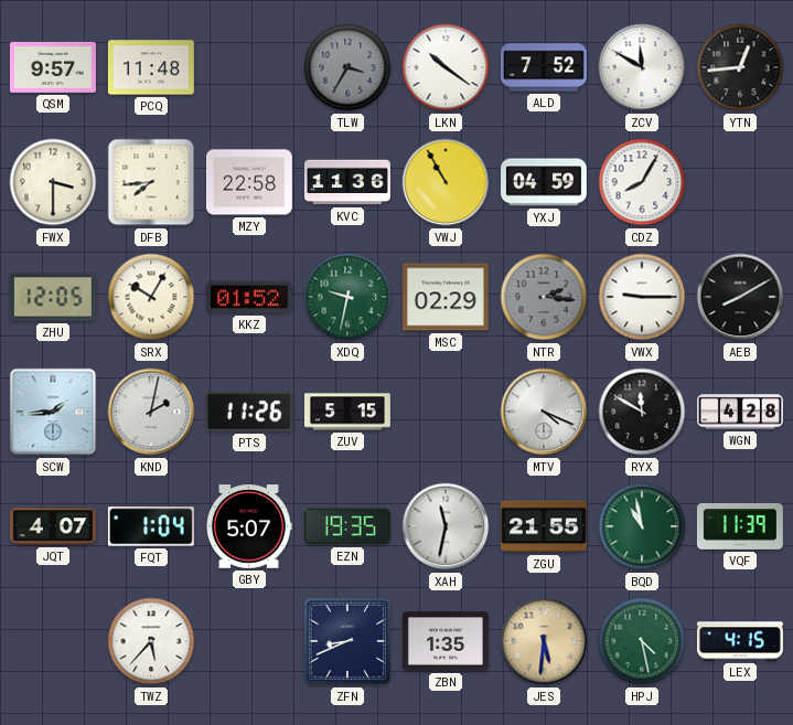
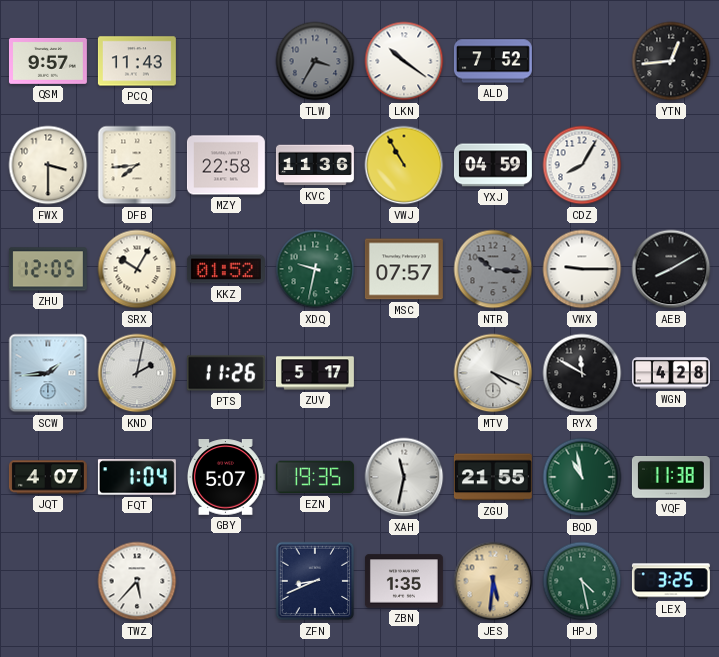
PCQ: 11:48 -> 11:43
ZCV: 11:50 -> none
MSC: 02:29 -> 07:57
NTR: 2:16 -> 10:16
ZUV: 5:15 -> 5:17
VQF: 11:39 -> 11:38
LEX: 4:15 -> 3:25
